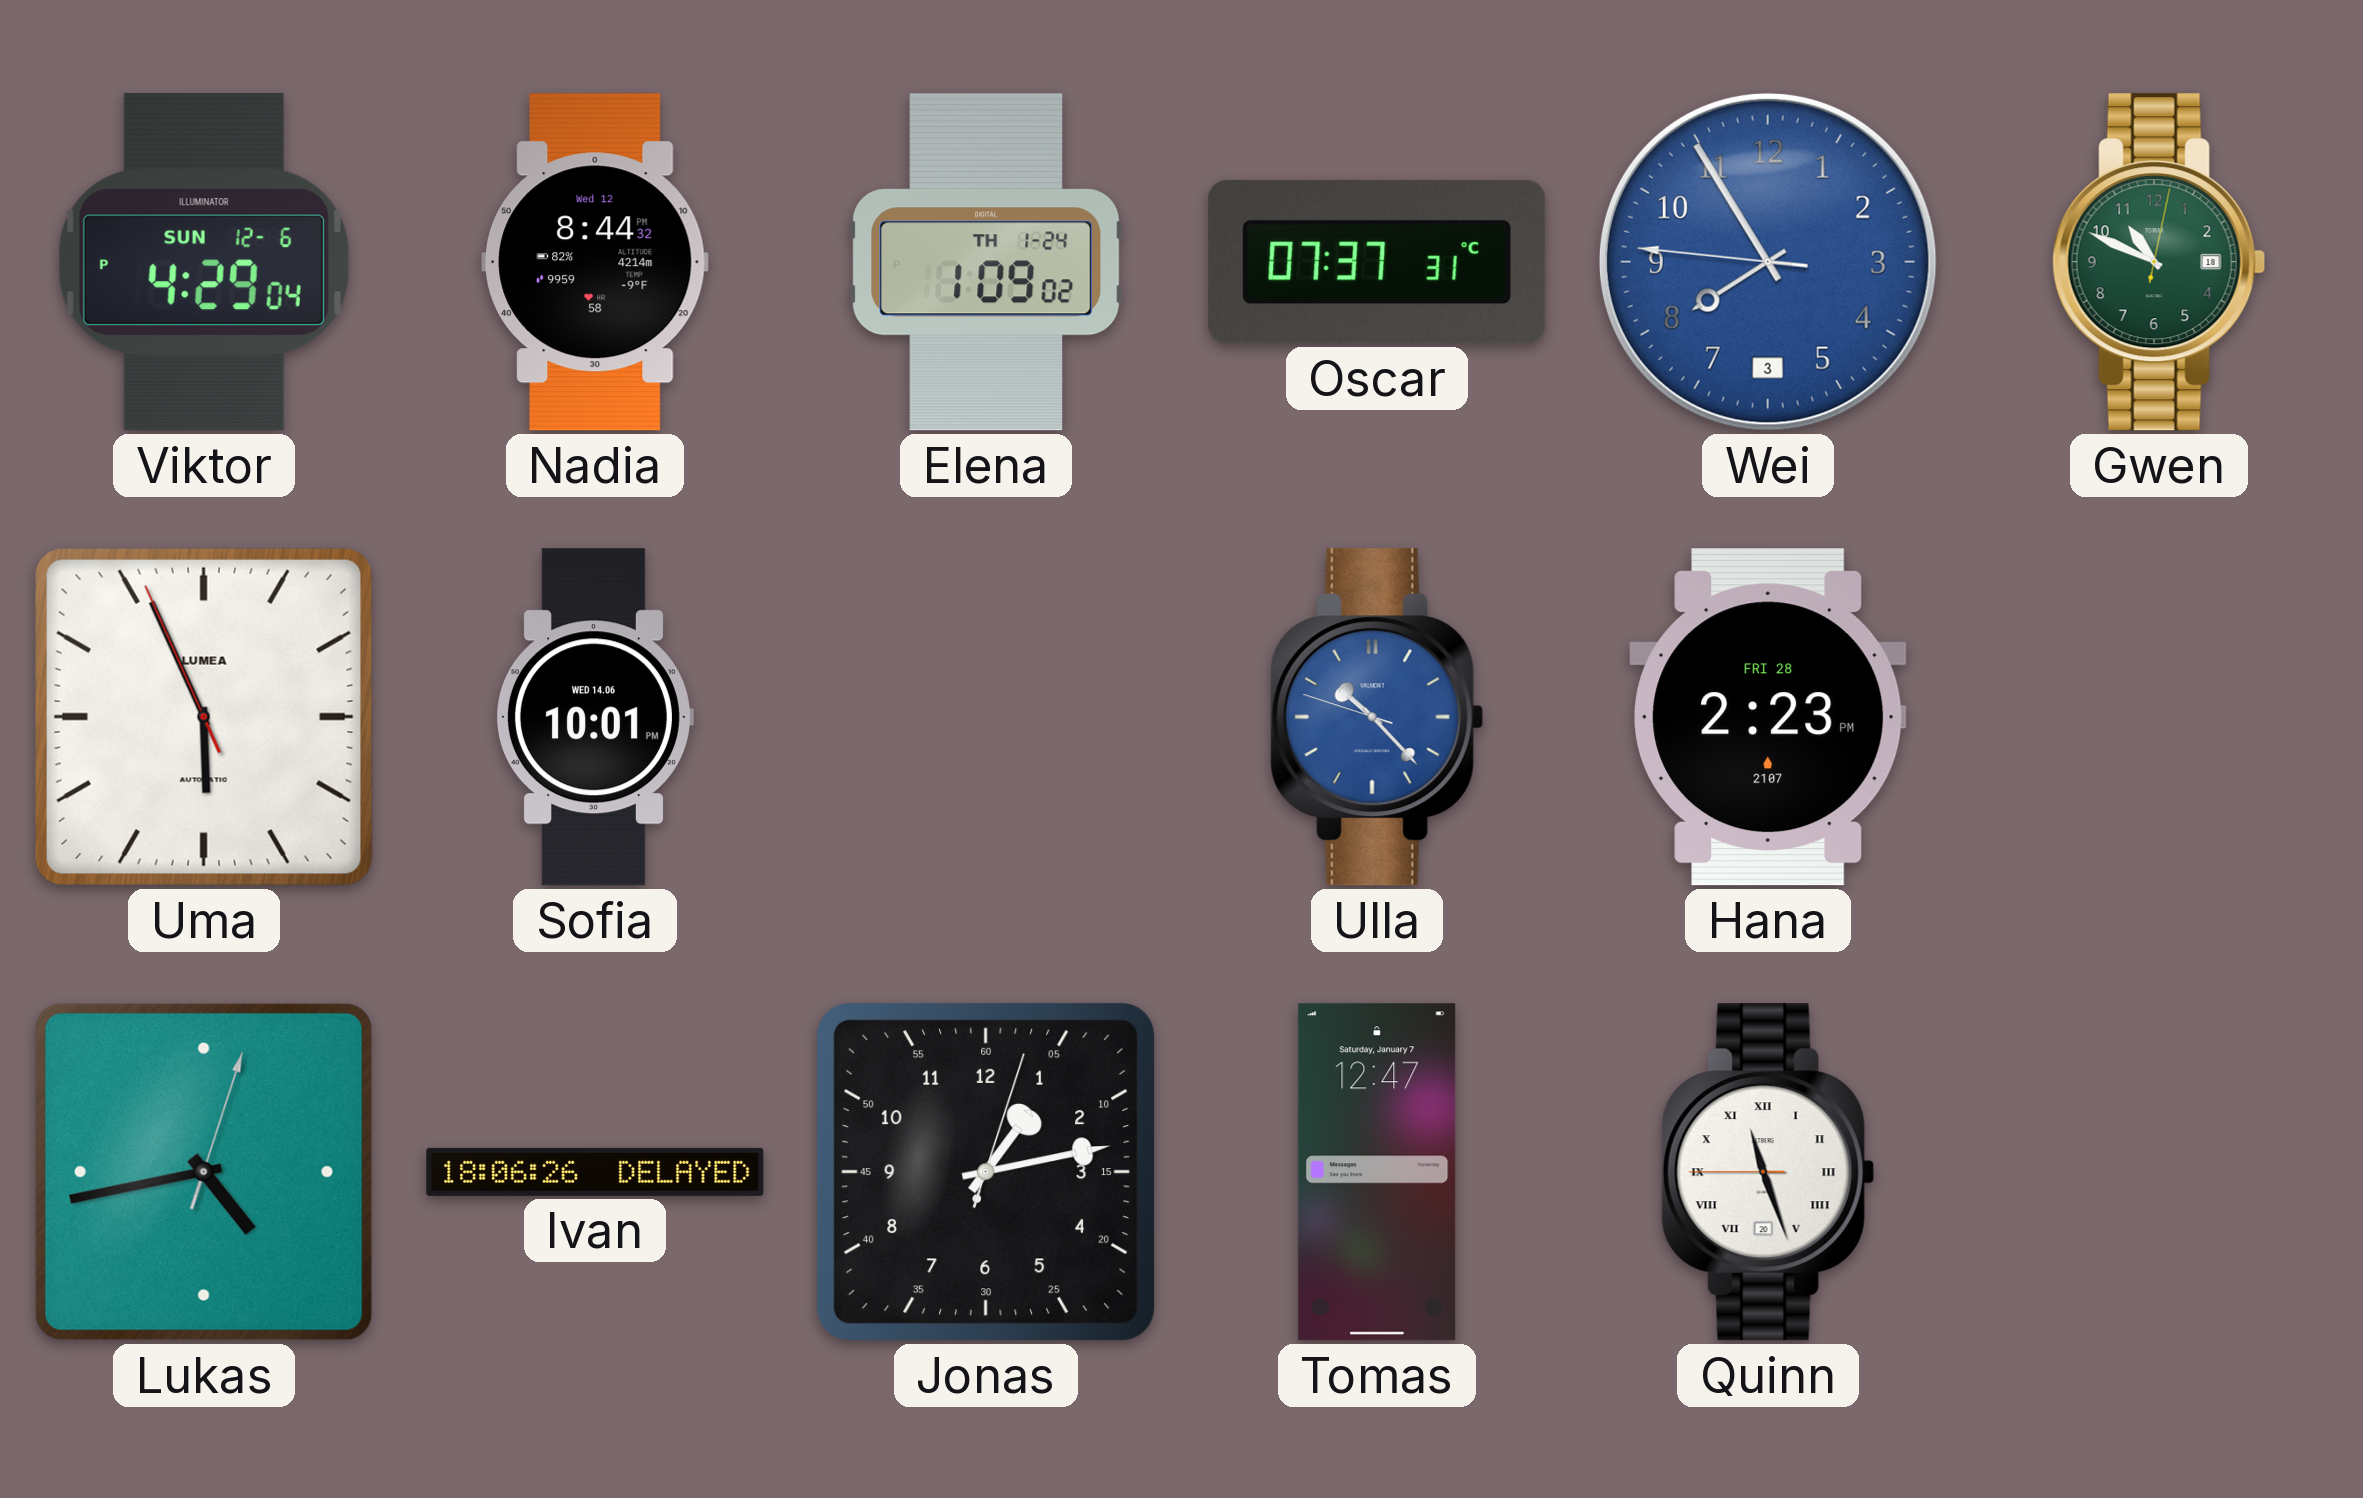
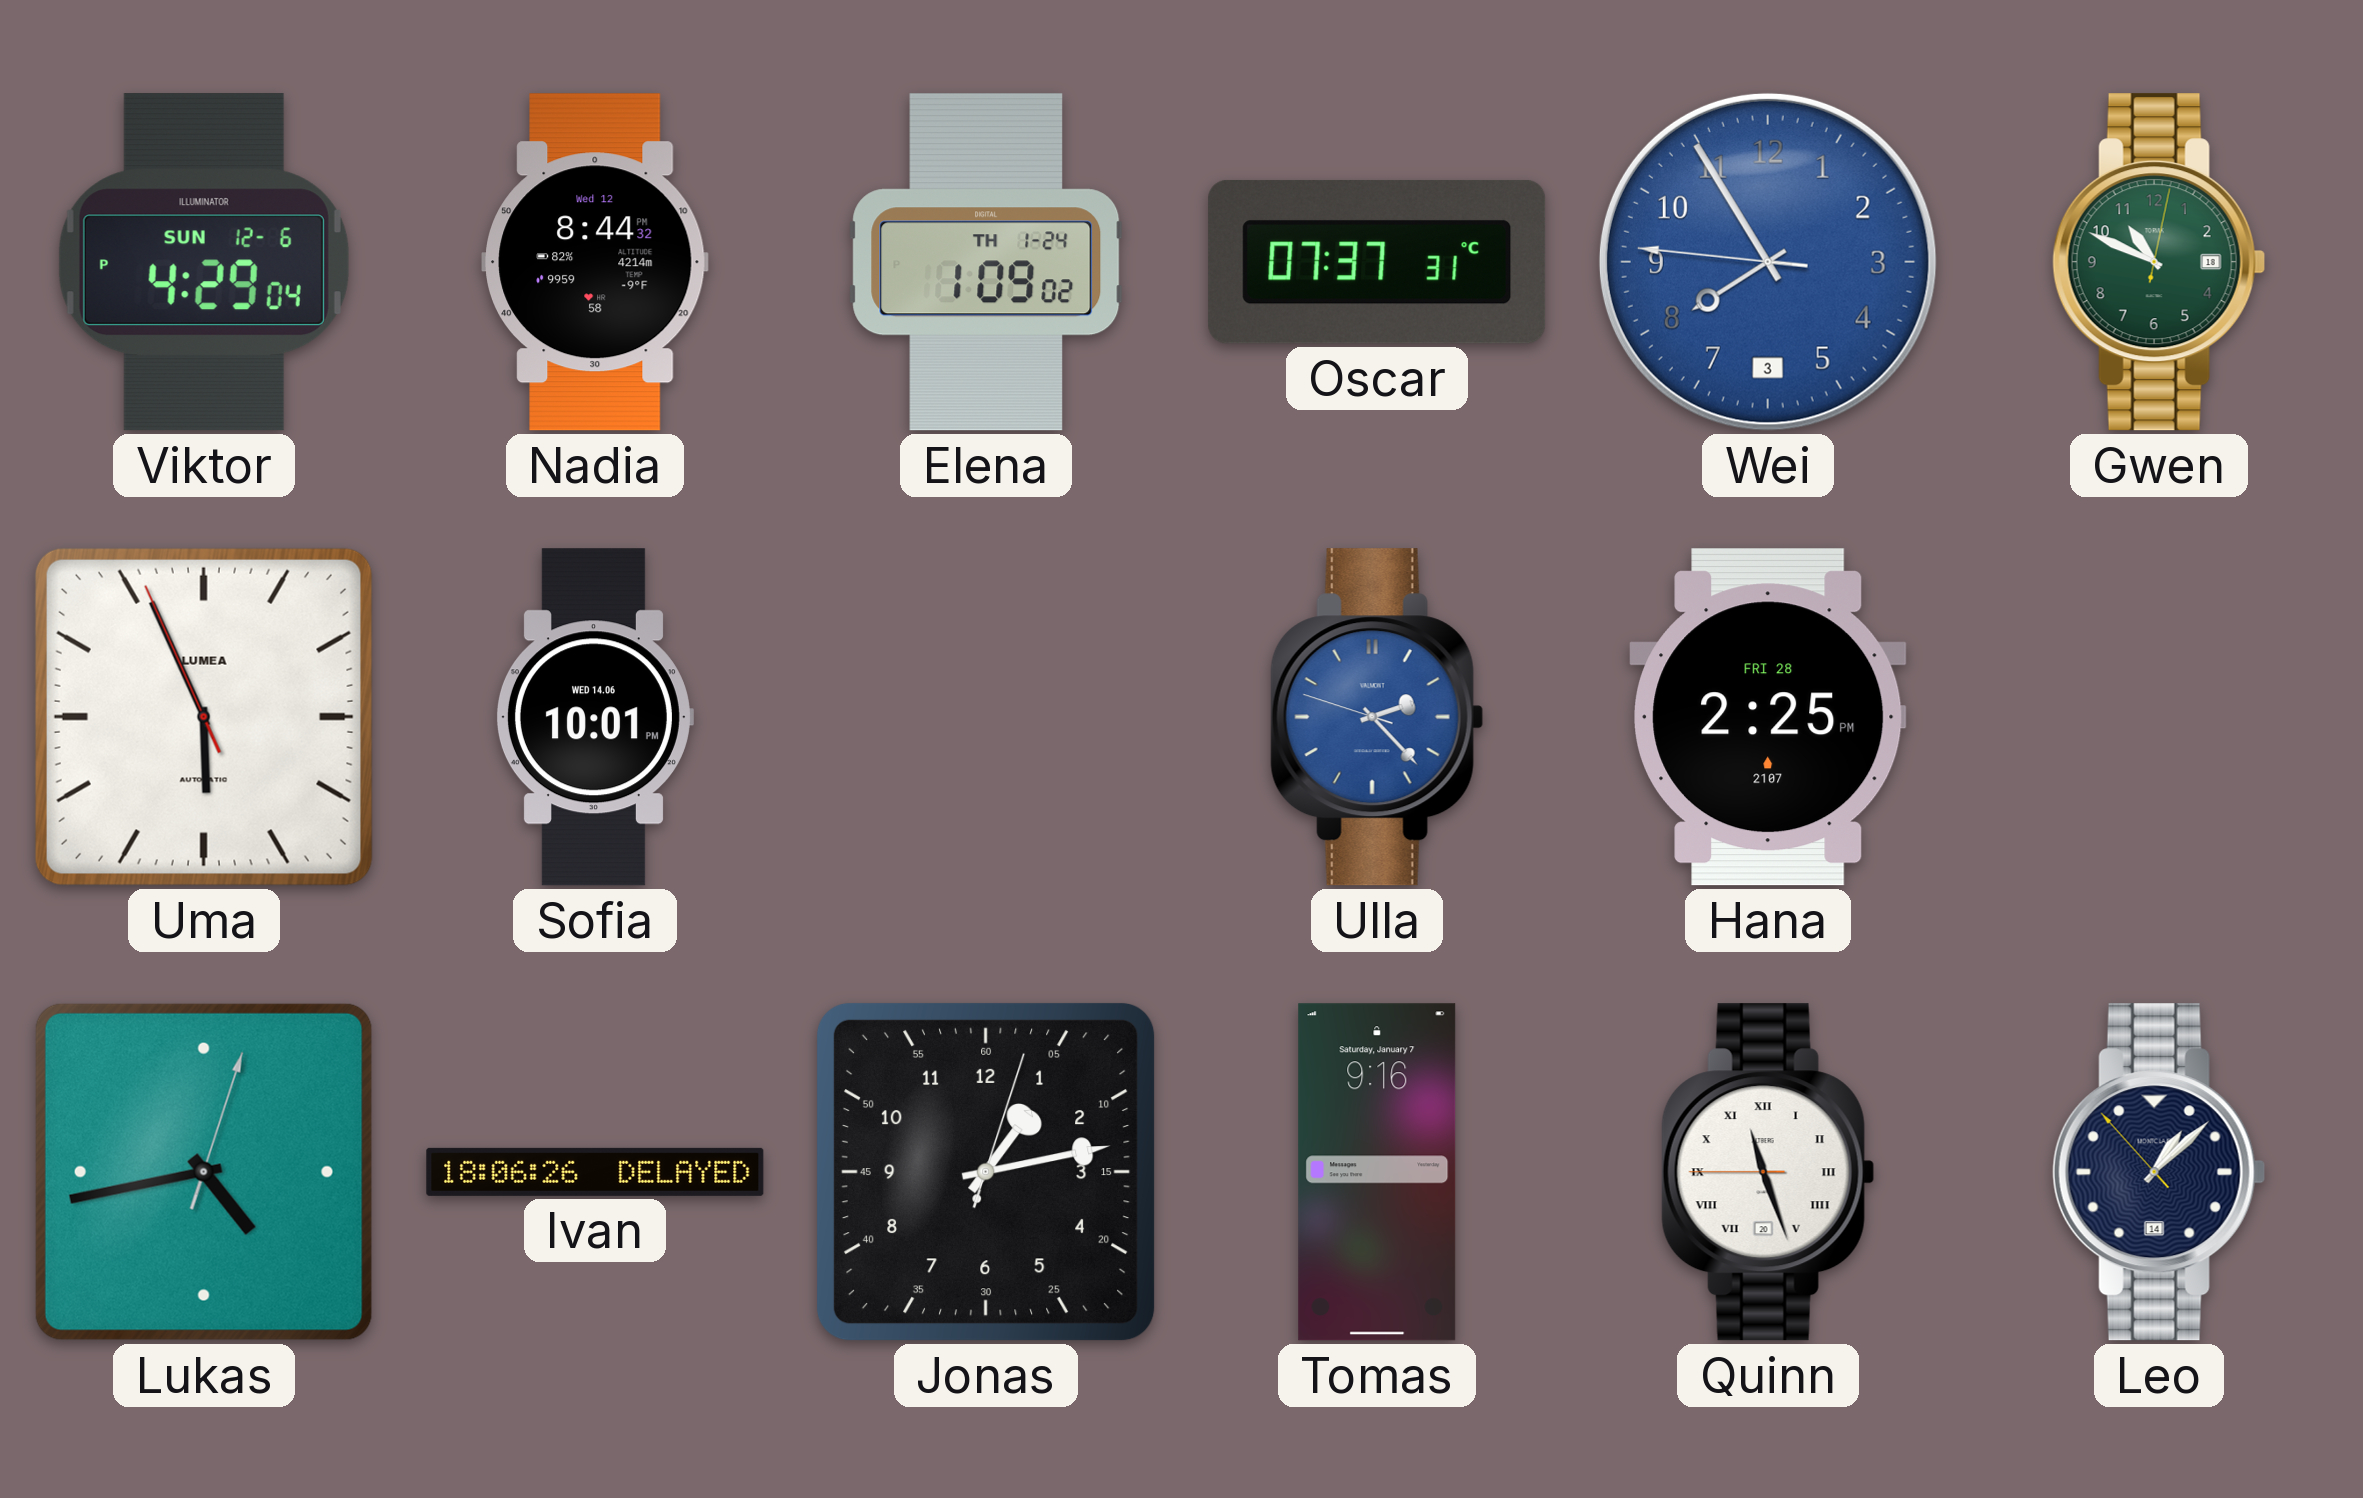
Ulla: 10:22 -> 2:22
Hana: 2:23 -> 2:25
Tomas: 12:47 -> 9:16
Leo: none -> 1:07
